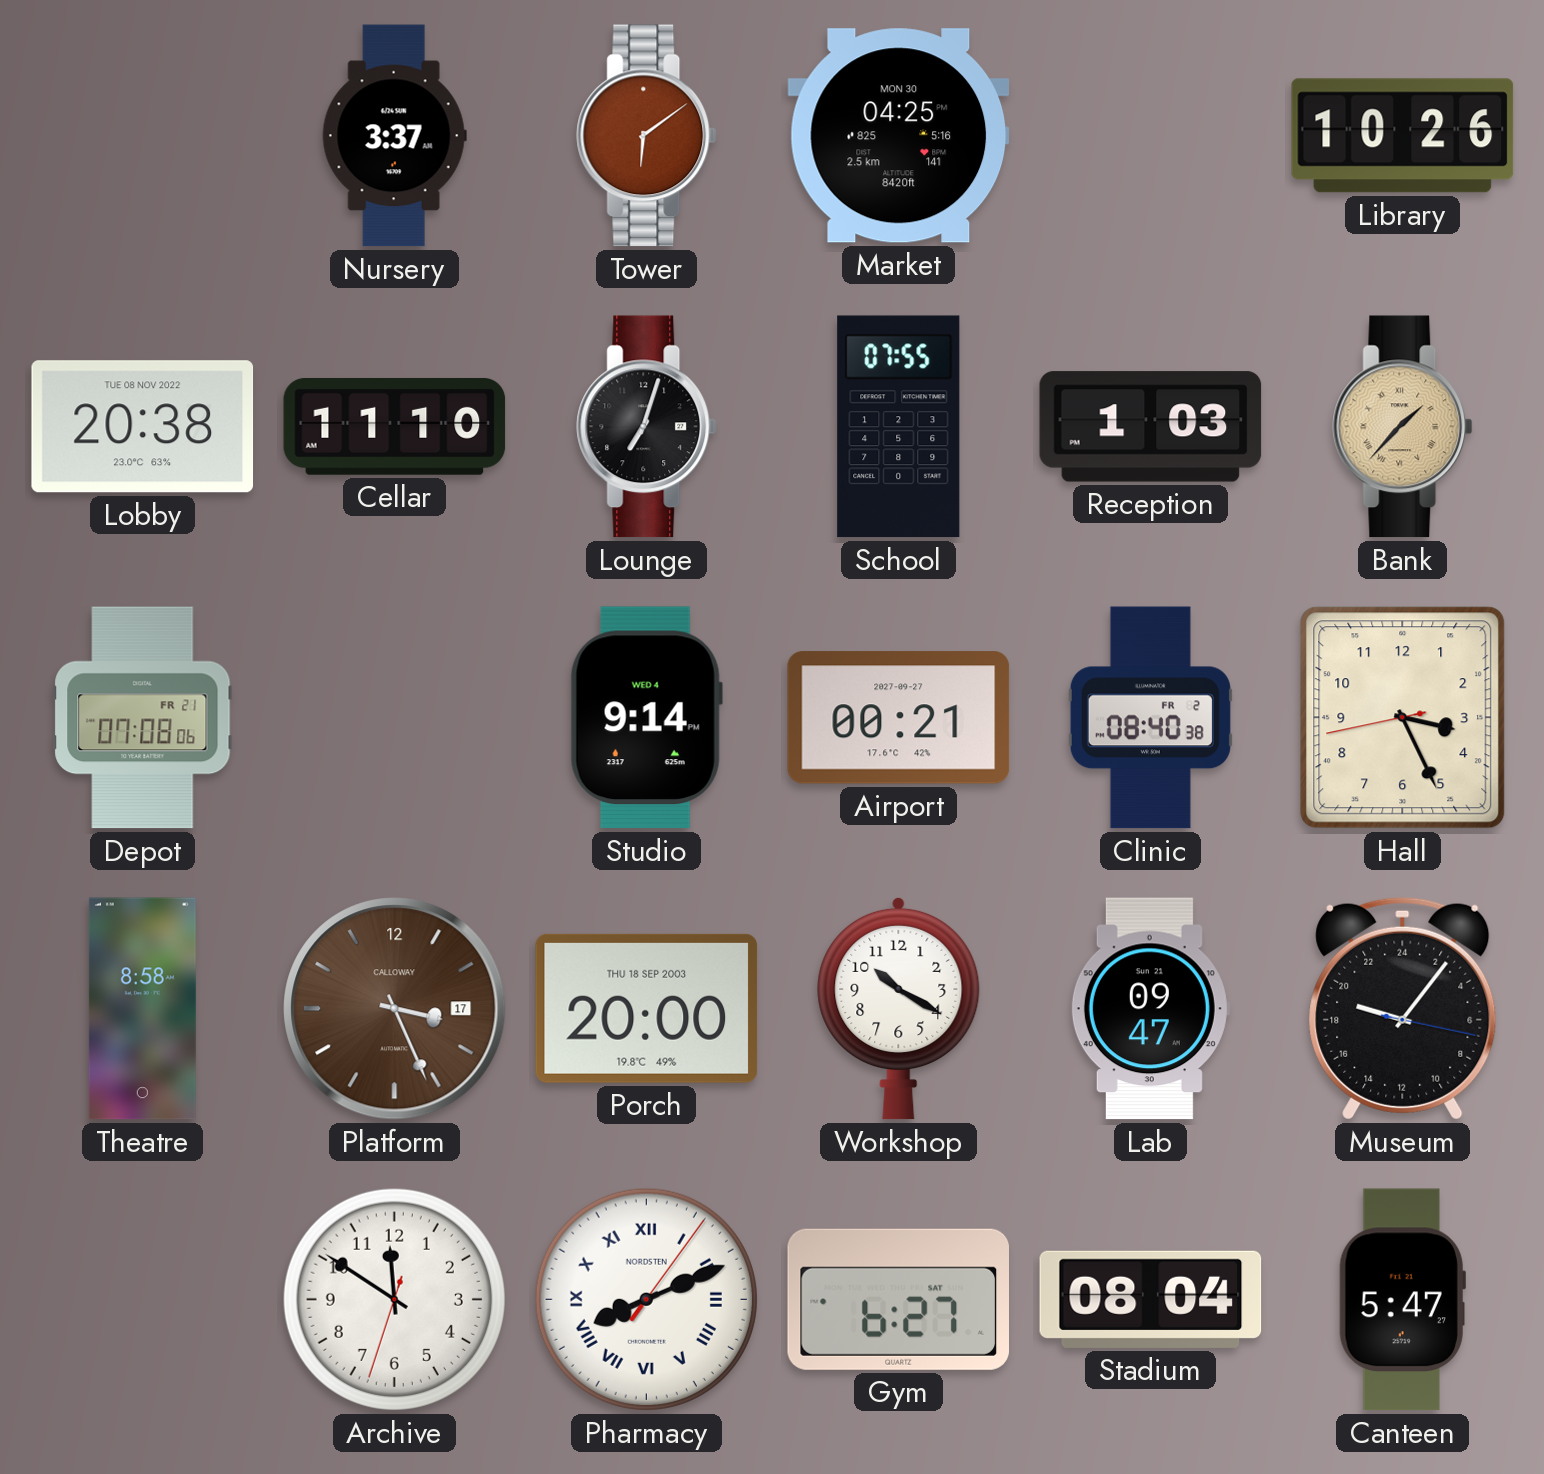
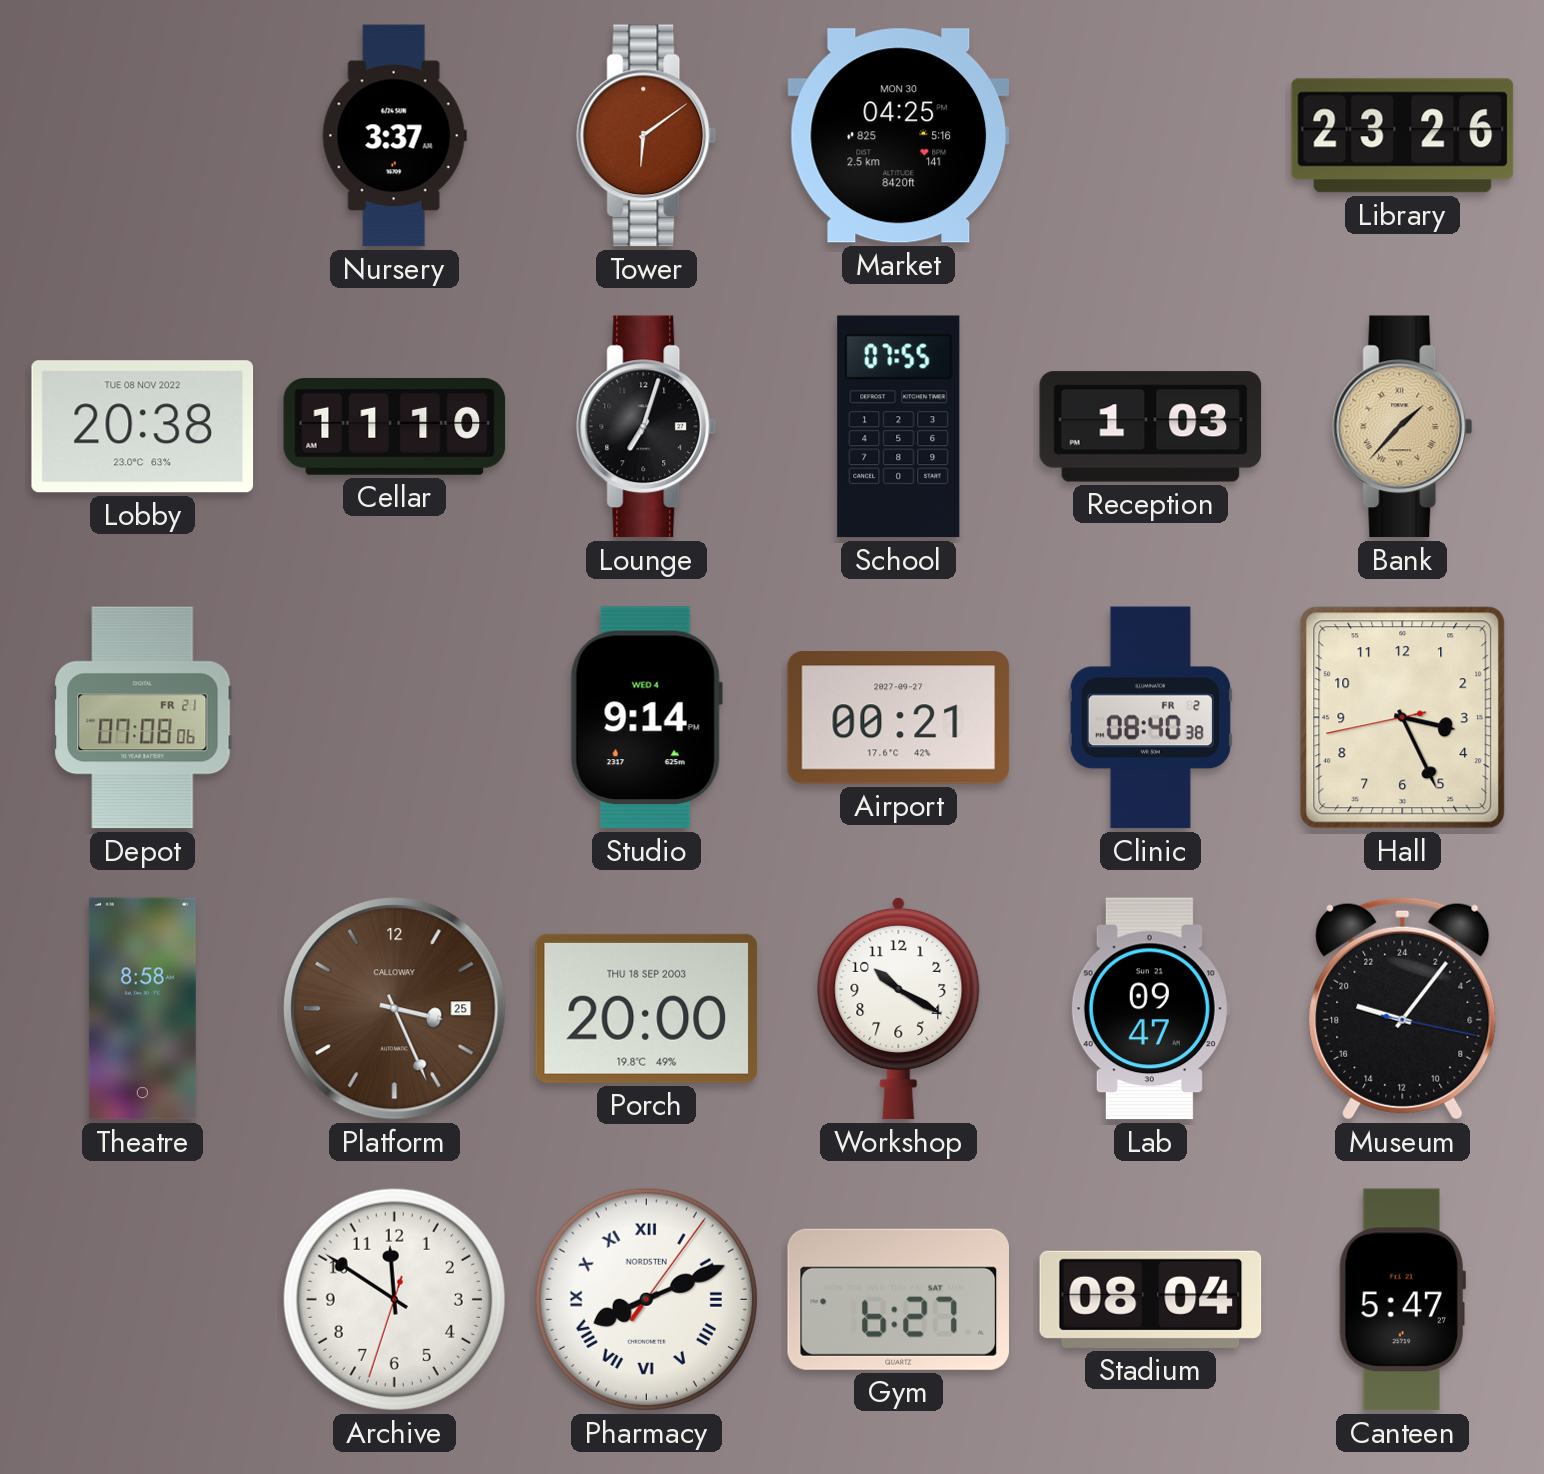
Library: 10:26 -> 23:26
Platform date: 17 -> 25
